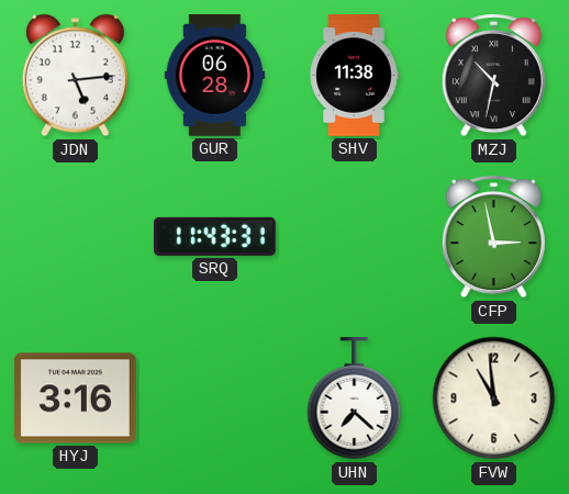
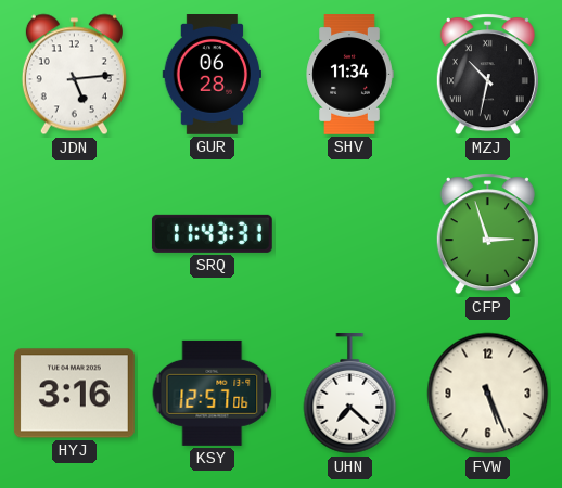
SHV: 11:38 -> 11:34
CFP: 2:58 -> 2:57
KSY: none -> 12:57
FVW: 10:59 -> 5:26
